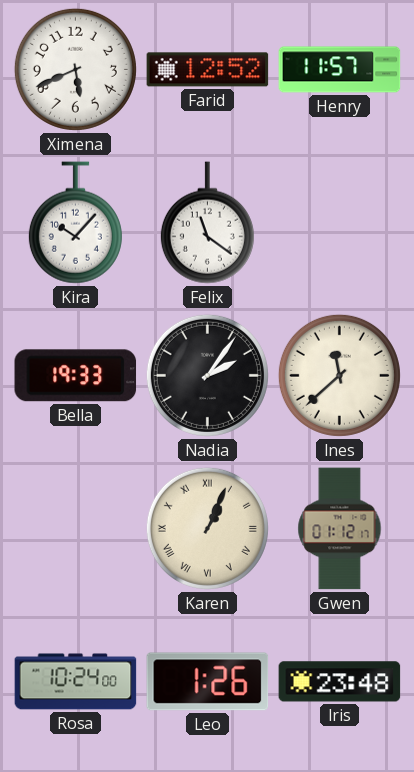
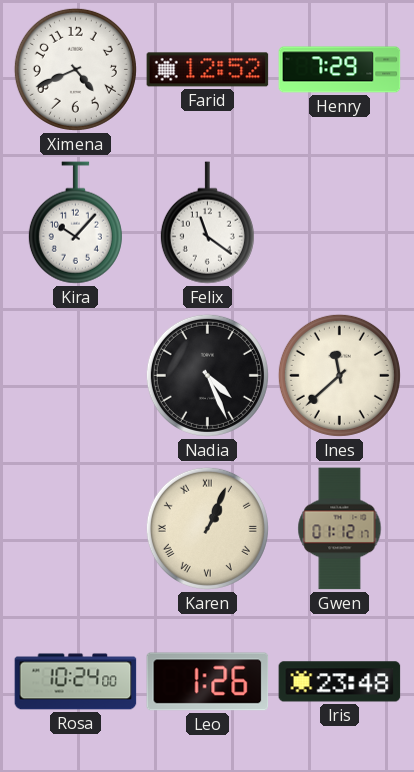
Ximena: 5:41 -> 4:41
Henry: 11:57 -> 7:29
Bella: 19:33 -> none
Nadia: 2:06 -> 4:26
